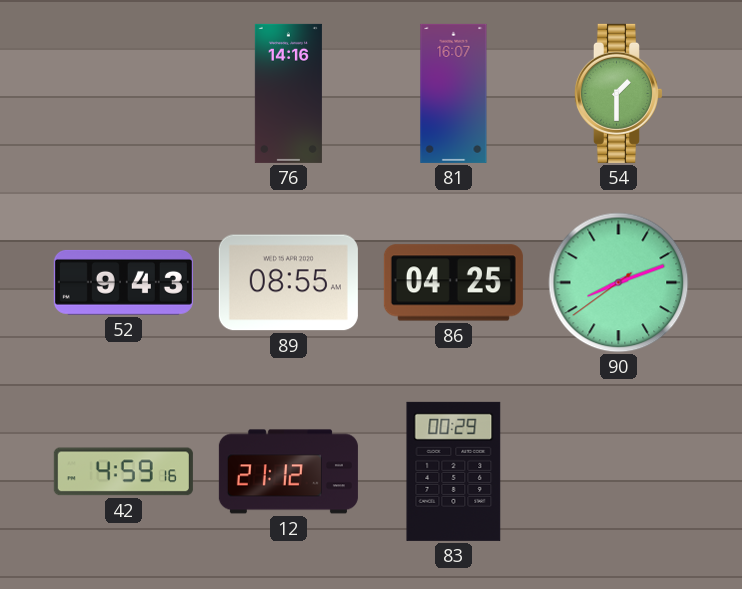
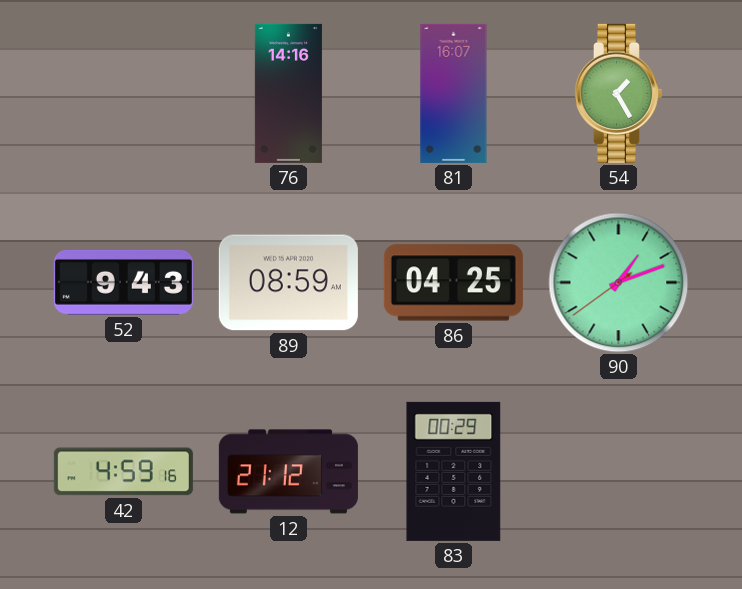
54: 1:30 -> 1:25
89: 08:55 -> 08:59
90: 8:11 -> 1:11
